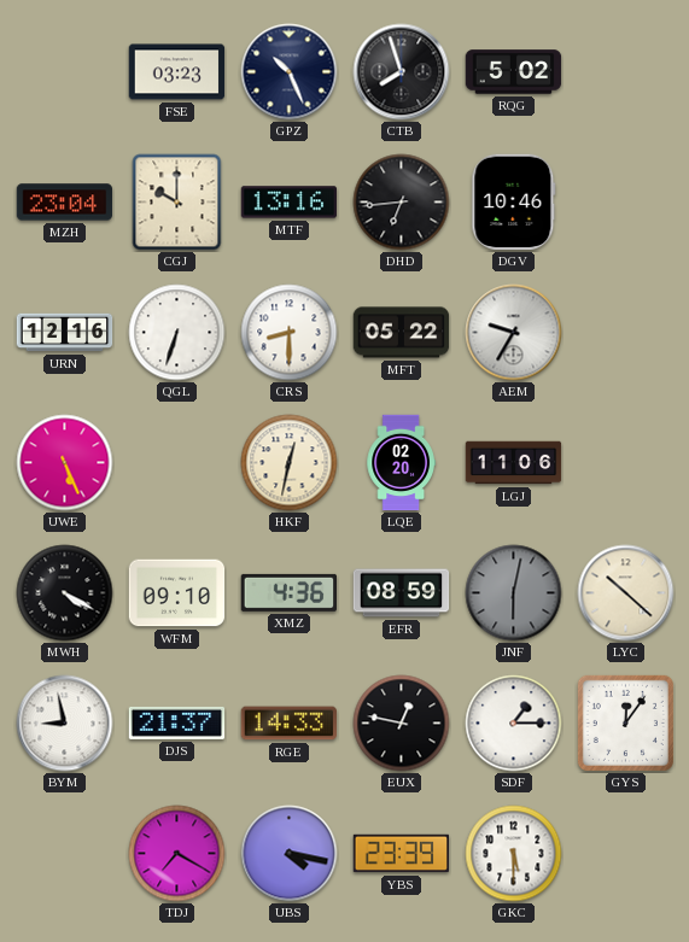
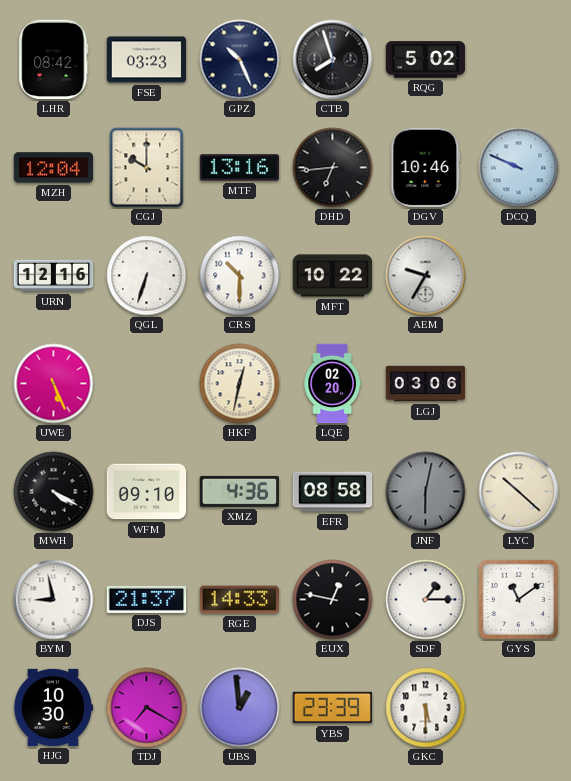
LHR: none -> 08:42
MZH: 23:04 -> 12:04
DCQ: none -> 9:49
CRS: 8:30 -> 10:30
MFT: 05:22 -> 10:22
LGJ: 11:06 -> 03:06
EFR: 08:59 -> 08:58
GYS: 12:06 -> 11:09
HJG: none -> 10:30
UBS: 4:17 -> 12:59
